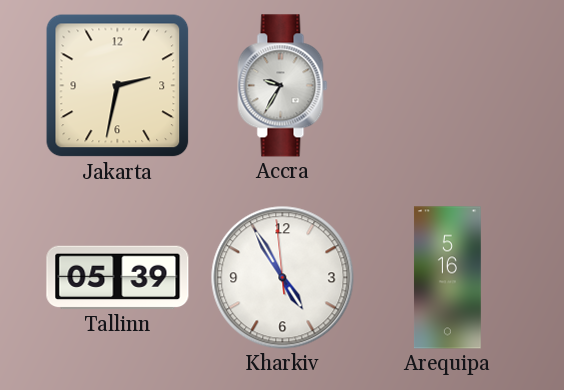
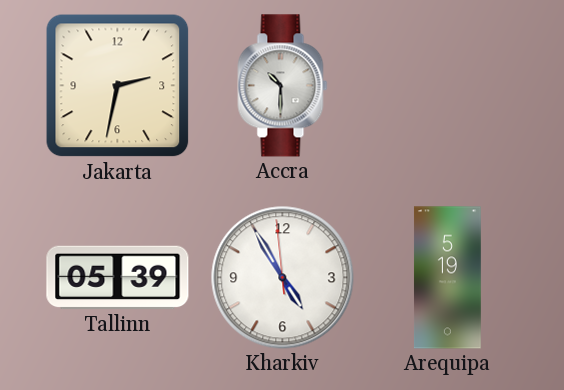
Accra: 9:35 -> 10:30
Arequipa: 5:16 -> 5:19
